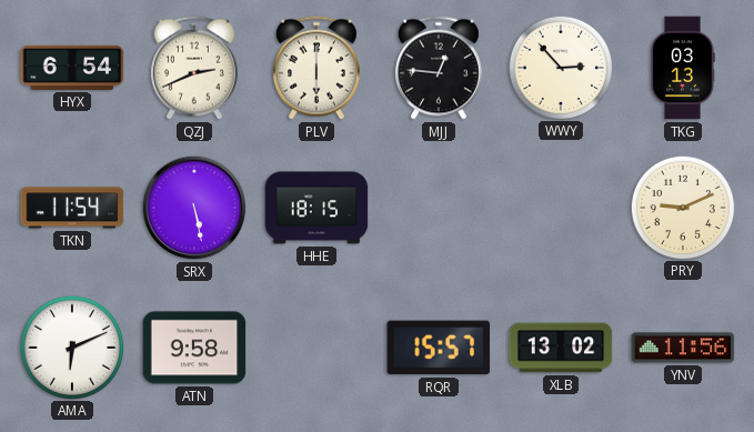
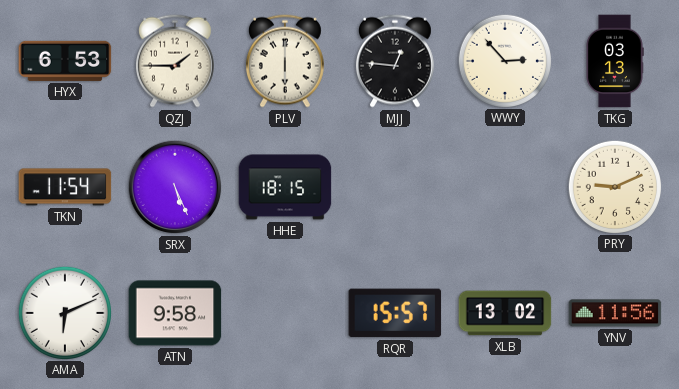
HYX: 6:54 -> 6:53
QZJ: 2:41 -> 1:45
SRX: 5:28 -> 5:26
